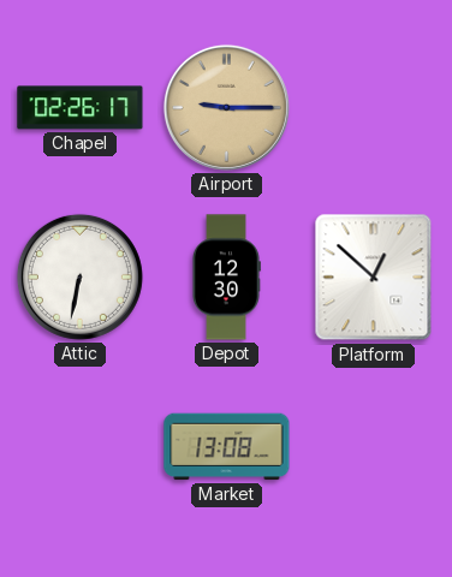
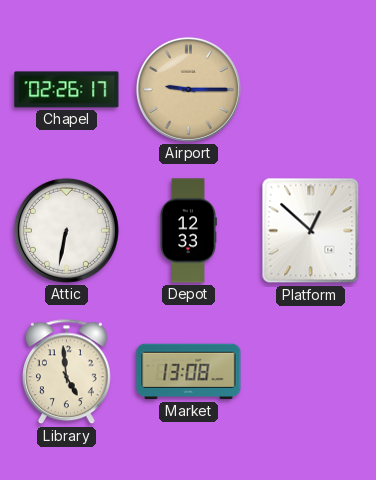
Depot: 12:30 -> 12:33
Library: none -> 4:59
